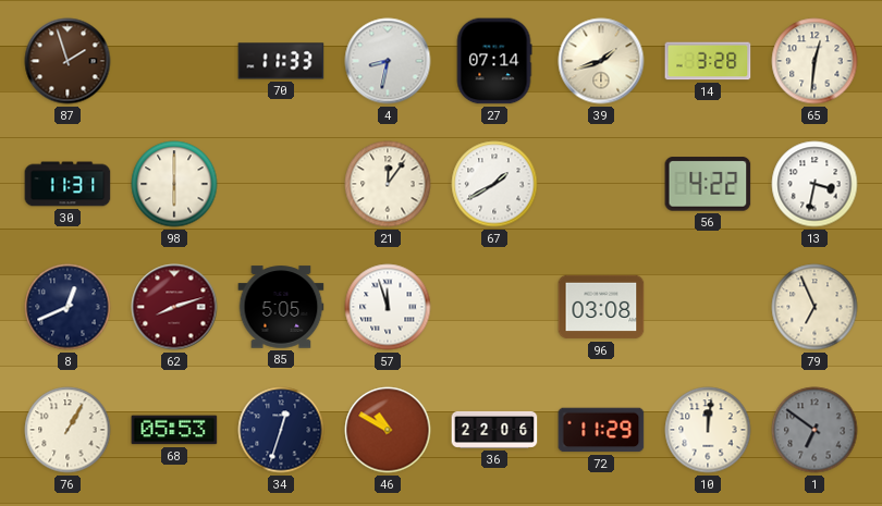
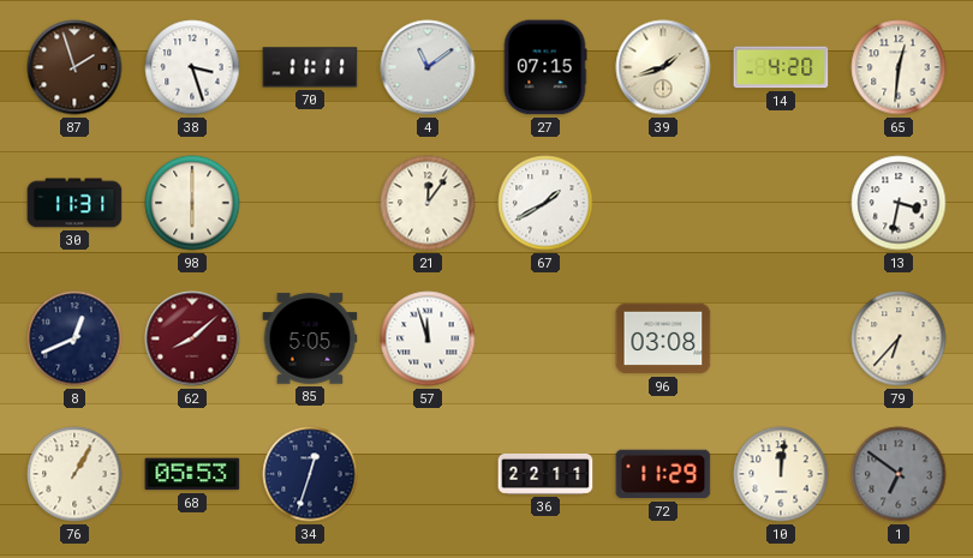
38: none -> 3:27
70: 11:33 -> 11:11
4: 8:32 -> 11:09
27: 07:14 -> 07:15
14: 3:28 -> 4:20
56: 4:22 -> none
62: 8:12 -> 8:08
79: 6:56 -> 6:37
46: 10:50 -> none
36: 22:06 -> 22:11
